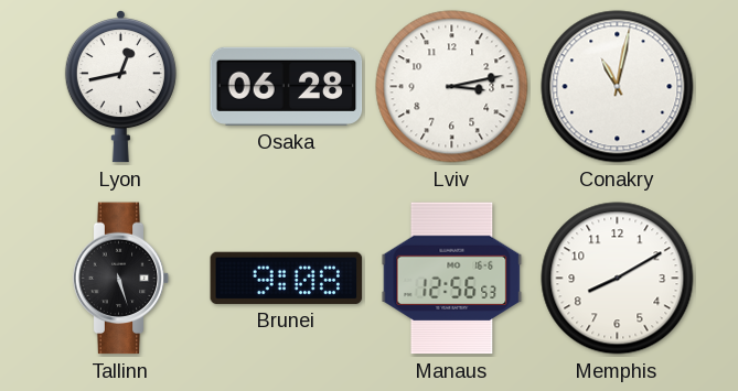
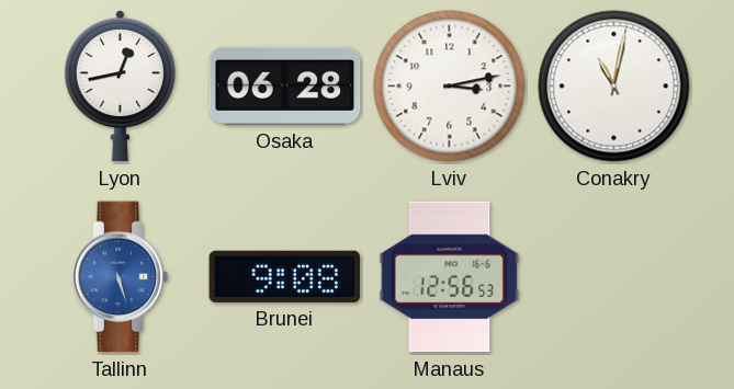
Tallinn dial: black -> blue
Memphis: 8:10 -> none
